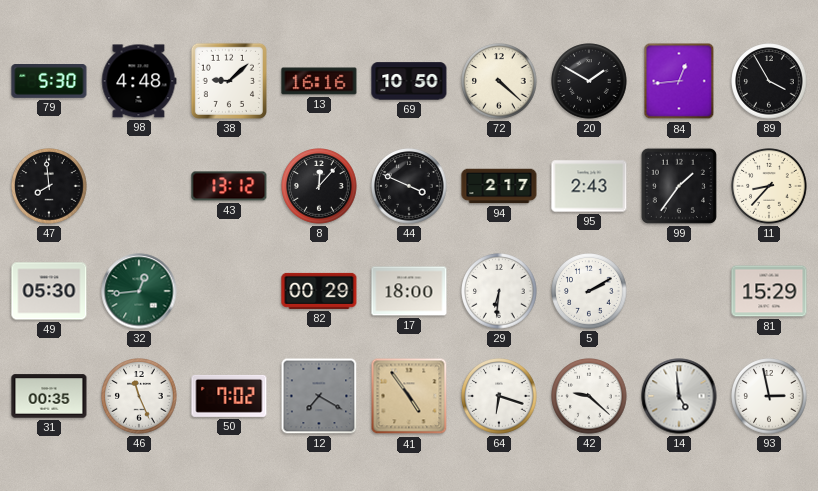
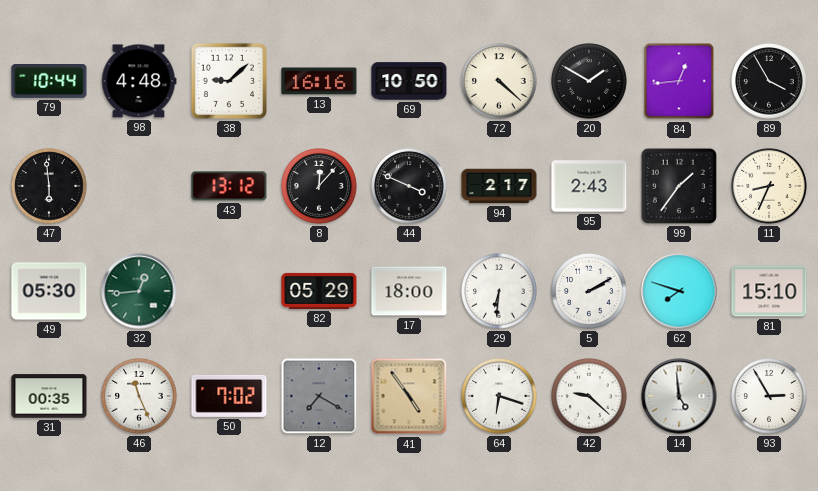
79: 5:30 -> 10:44
47: 7:59 -> 5:59
11: 8:37 -> 8:34
82: 00:29 -> 05:29
62: none -> 7:48
81: 15:29 -> 15:10
93: 2:58 -> 2:55
